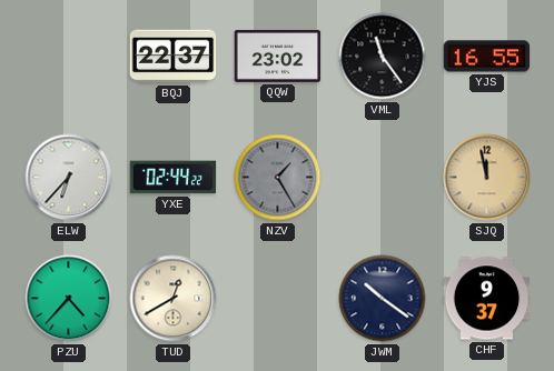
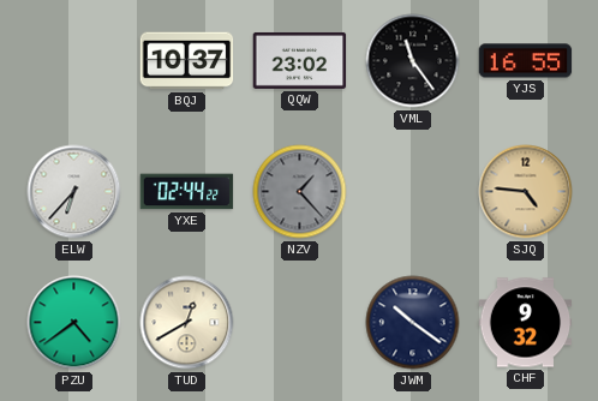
BQJ: 22:37 -> 10:37
NZV: 1:25 -> 1:23
SJQ: 11:58 -> 4:46
PZU: 4:37 -> 4:39
CHF: 9:37 -> 9:32
